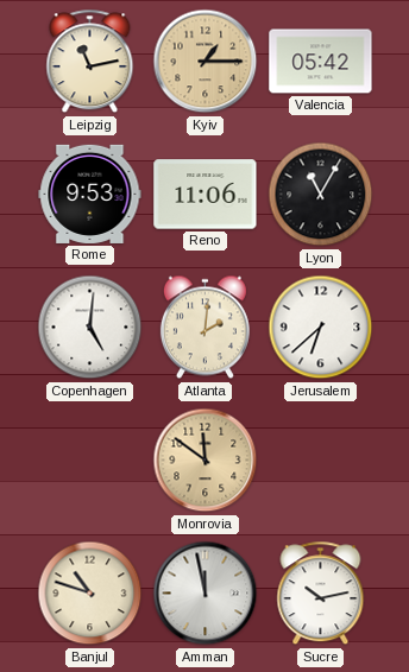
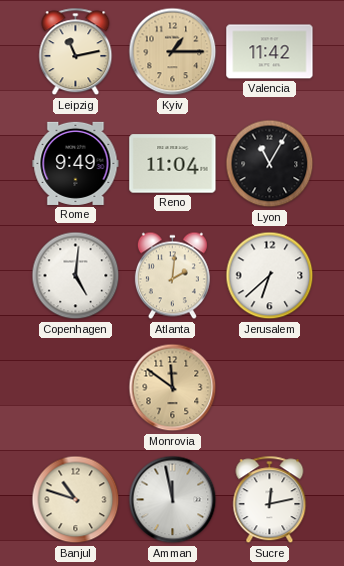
Valencia: 05:42 -> 11:42
Rome: 9:53 -> 9:49
Reno: 11:06 -> 11:04
Sucre: 10:13 -> 12:13
